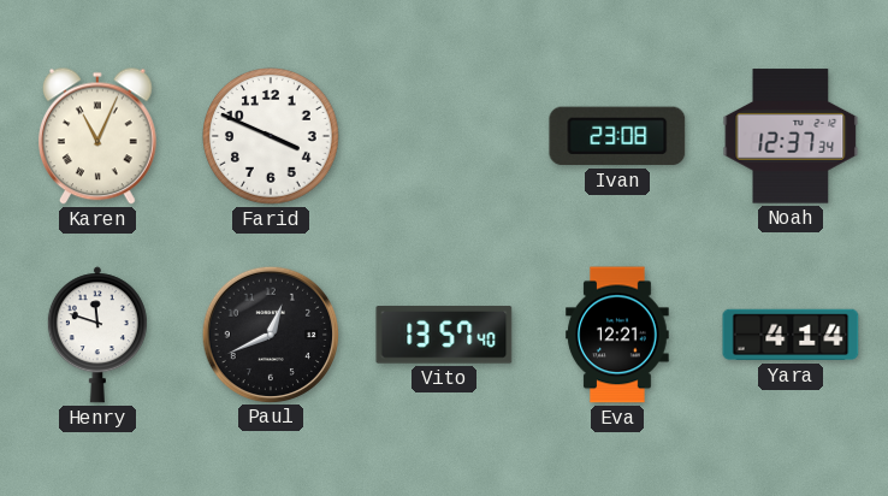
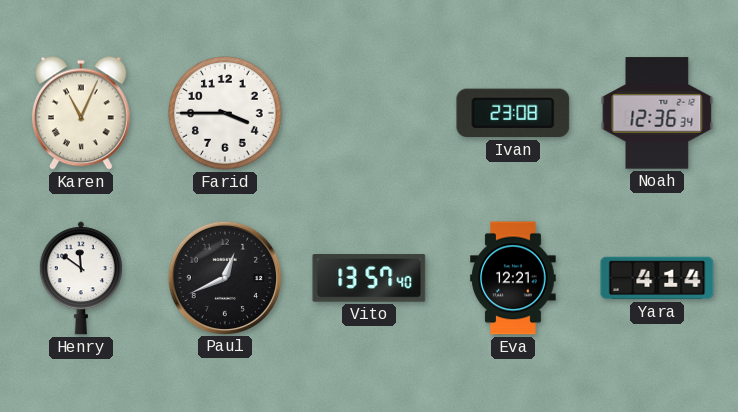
Farid: 3:49 -> 3:45
Noah: 12:37 -> 12:36
Henry: 11:48 -> 11:51
